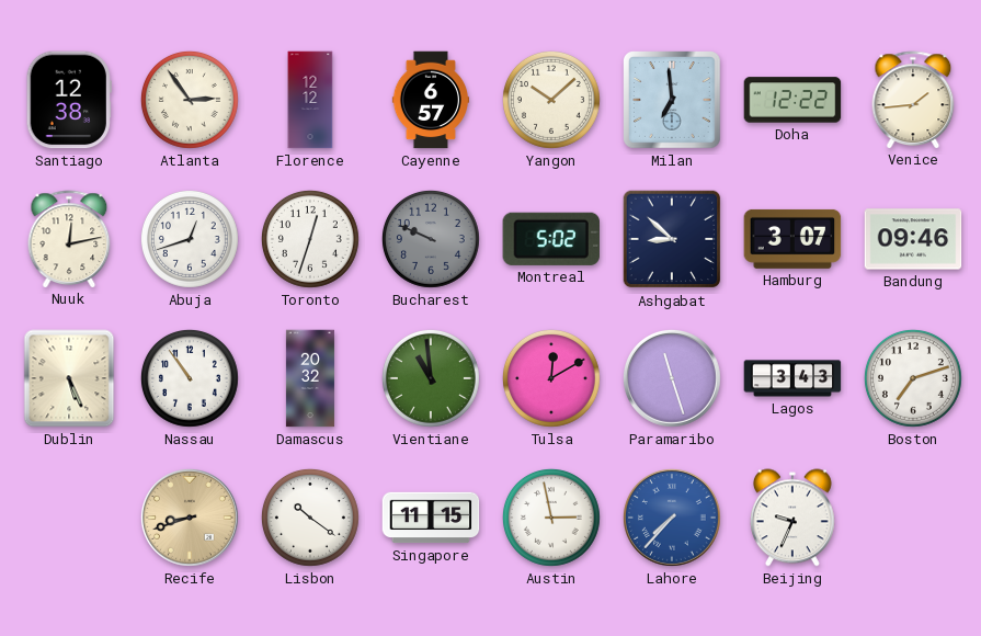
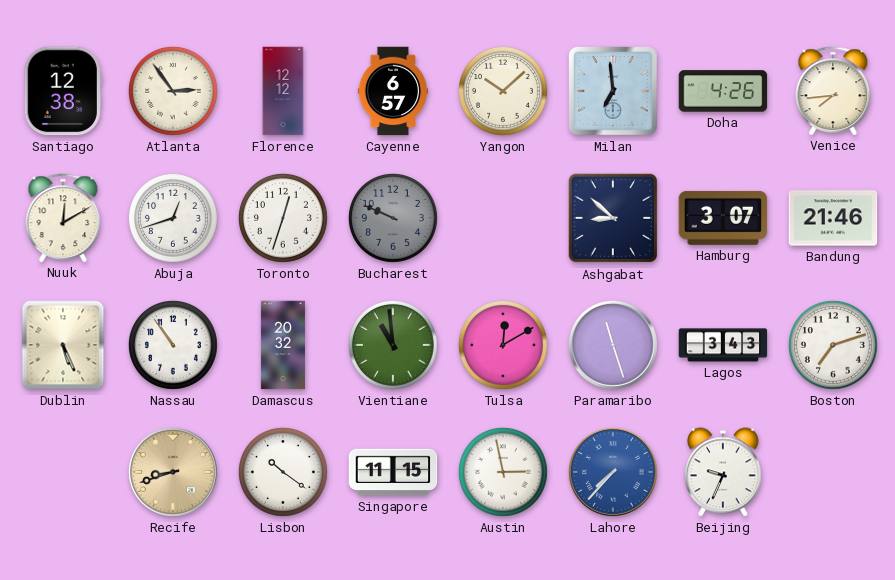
Doha: 12:22 -> 4:26
Venice: 1:44 -> 7:44
Nuuk: 12:13 -> 12:10
Montreal: 5:02 -> none
Bandung: 09:46 -> 21:46
